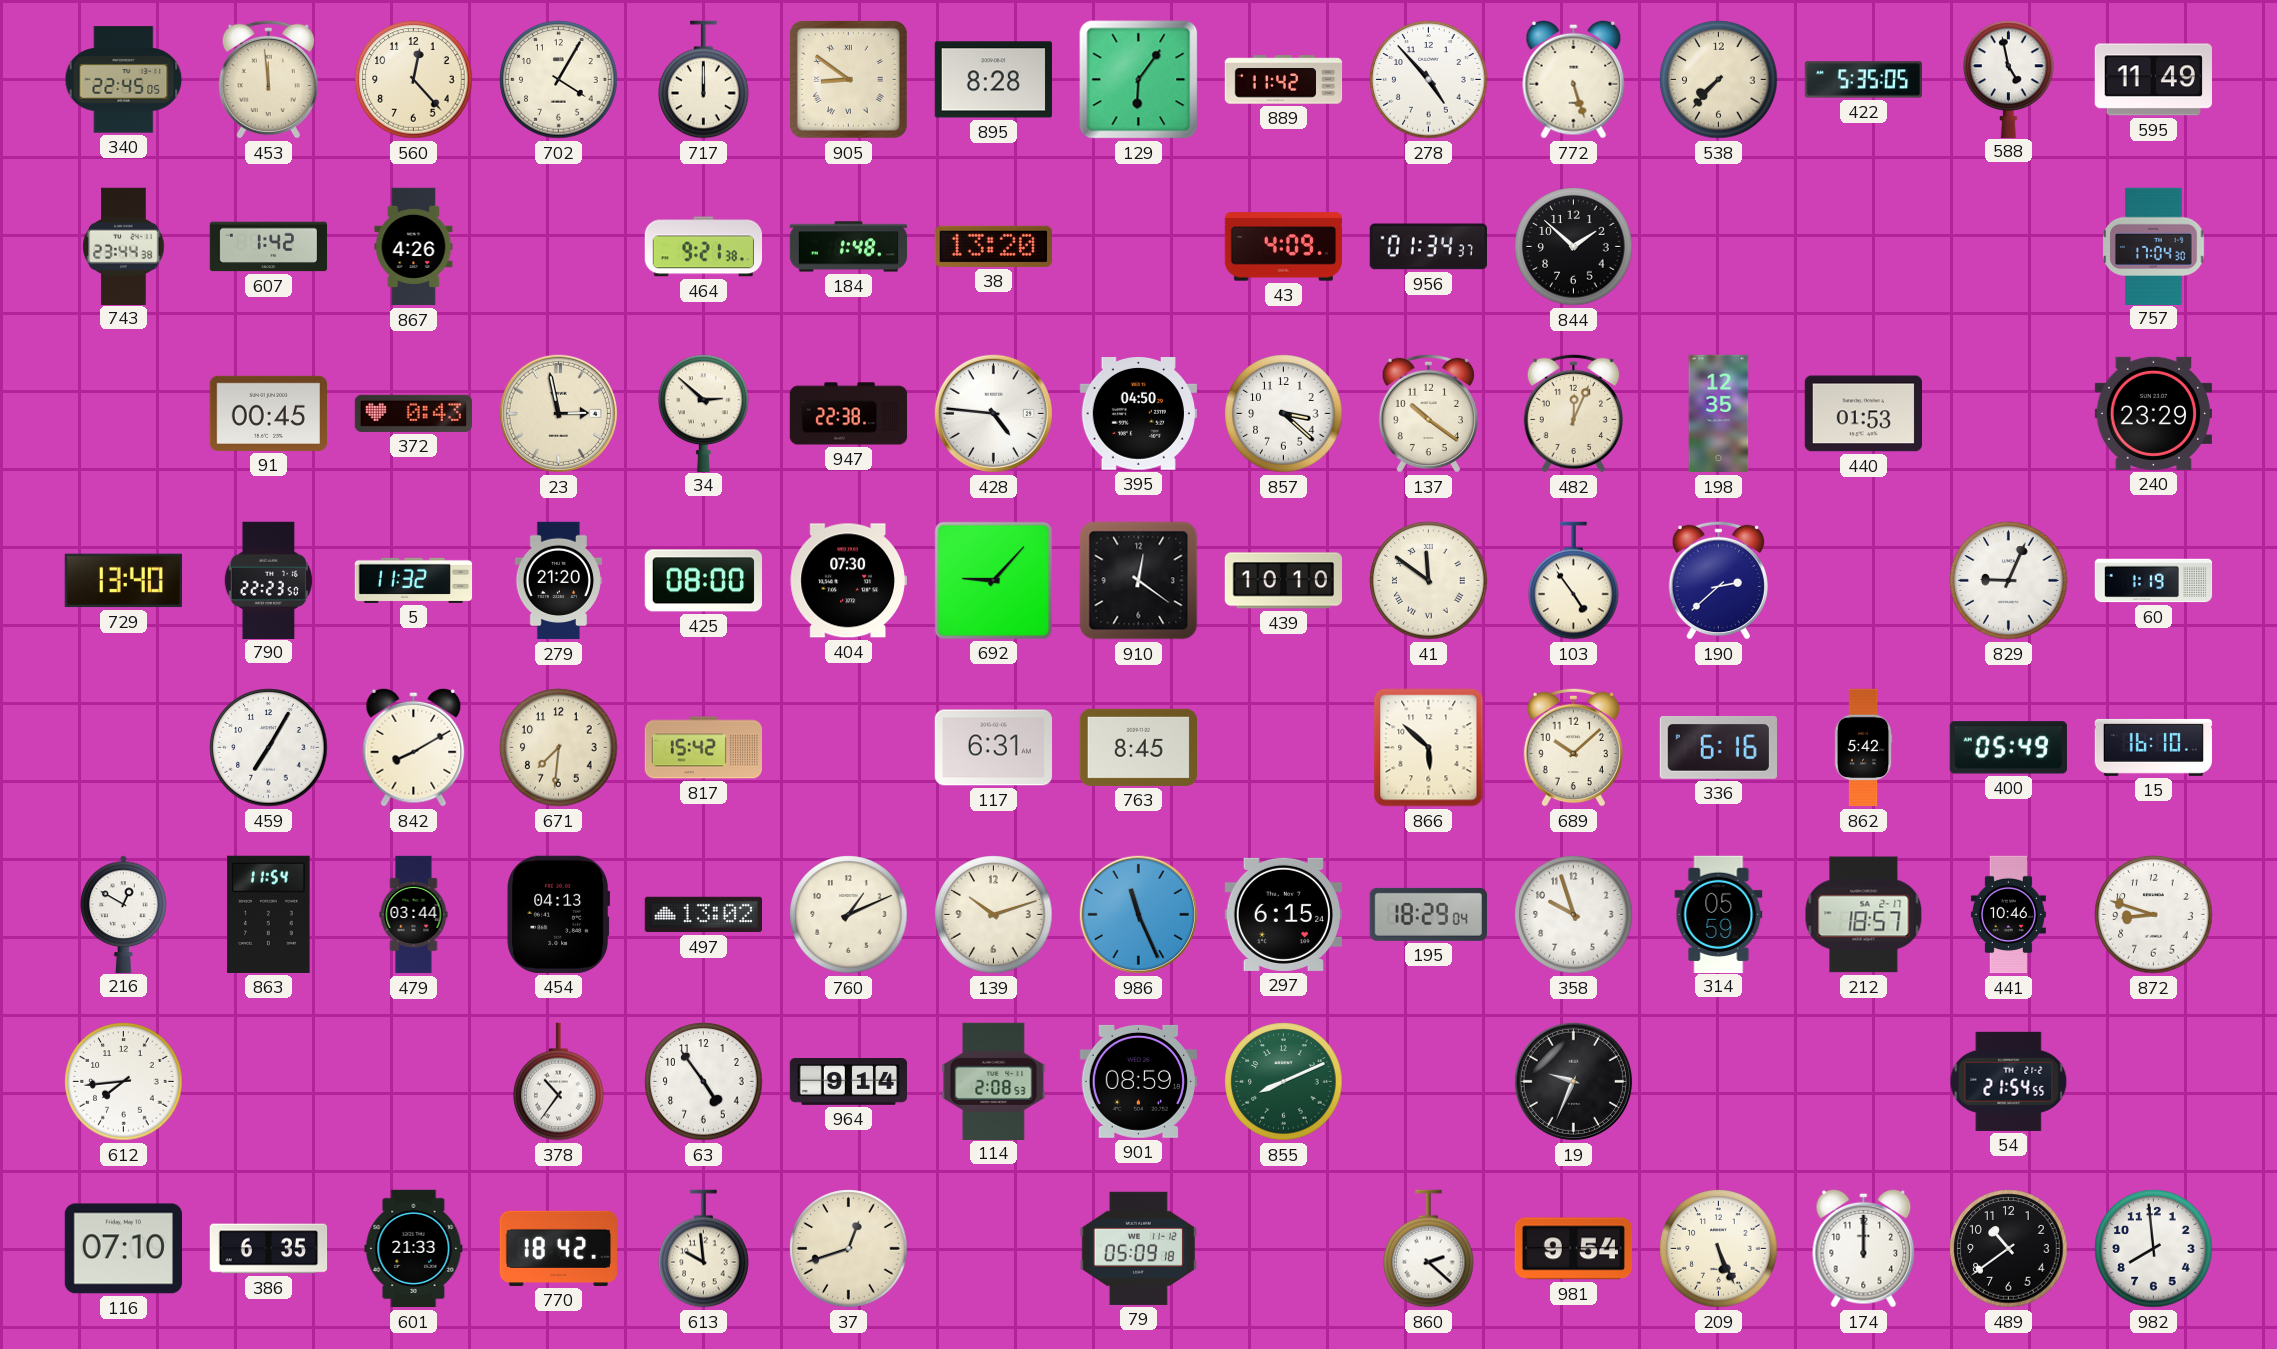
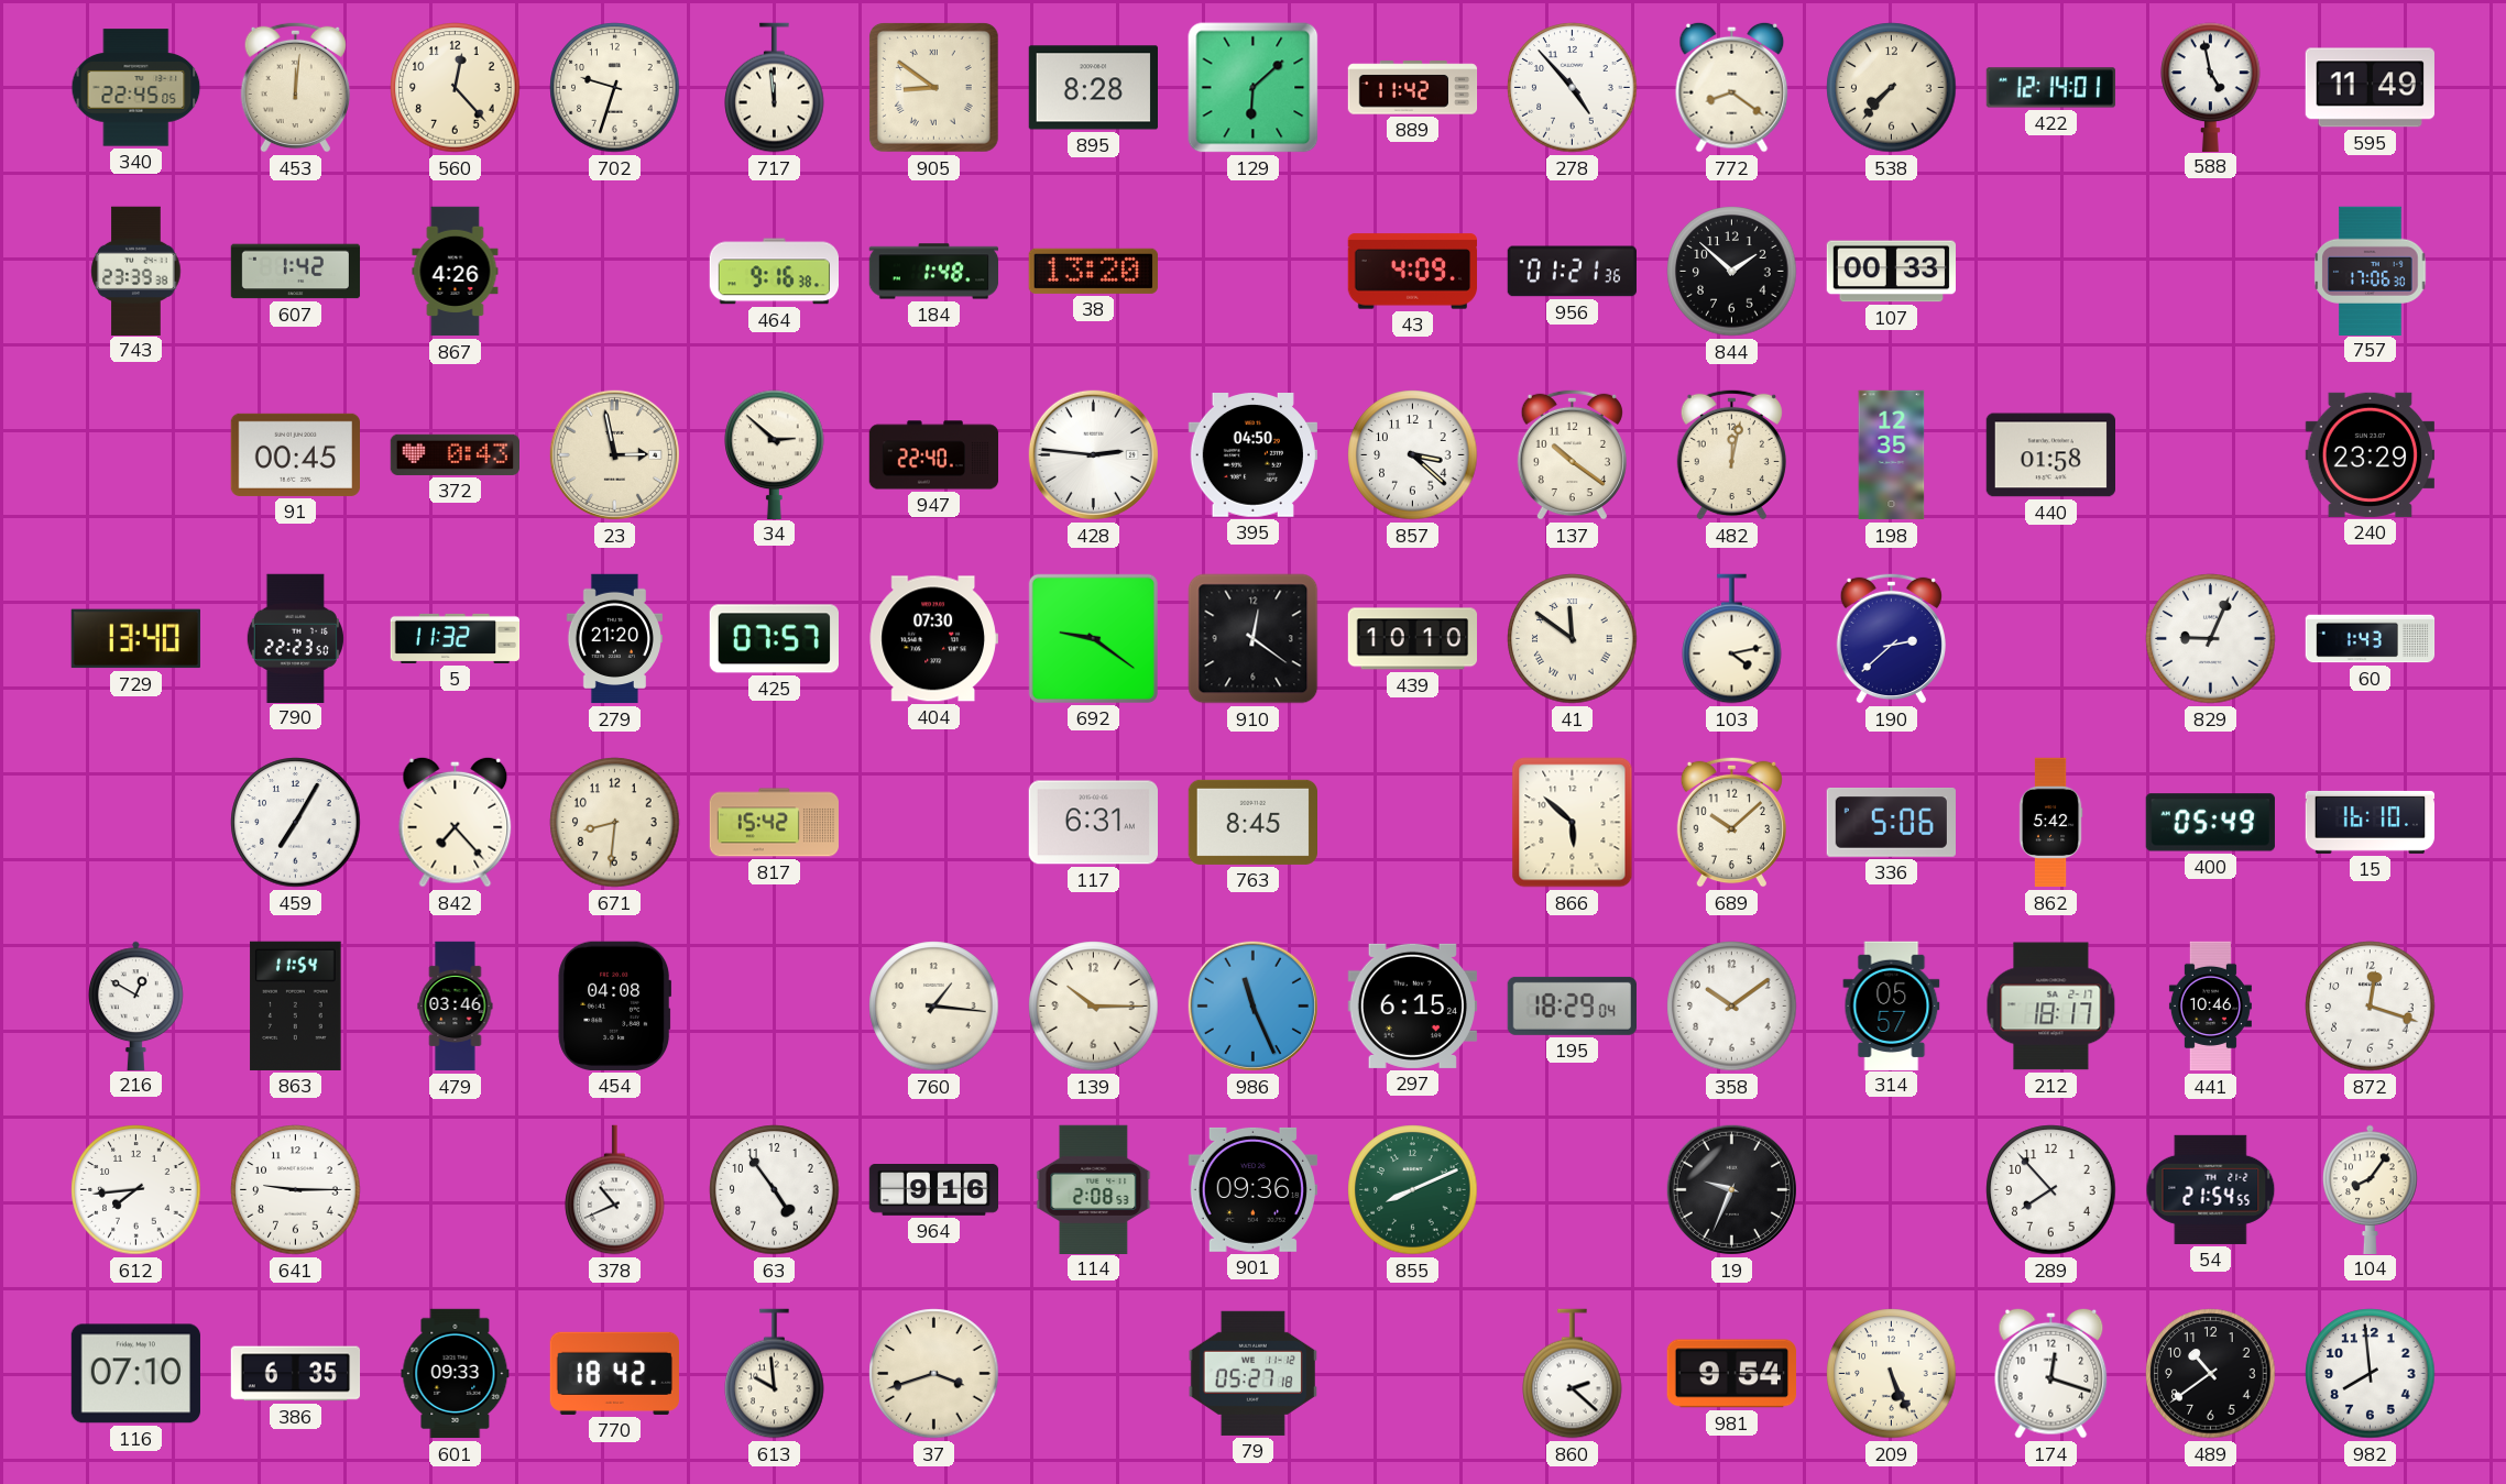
453: 11:59 -> 12:01
702: 4:05 -> 9:33
717: 12:00 -> 11:59
129: 6:06 -> 6:08
772: 5:27 -> 8:21
422: 5:35 -> 12:14
743: 23:44 -> 23:39
464: 9:21 -> 9:16
956: 01:34 -> 01:21
107: none -> 00:33
757: 17:04 -> 17:06
947: 22:38 -> 22:40
428: 4:46 -> 2:46
482: 12:04 -> 12:02
440: 01:53 -> 01:58
425: 08:00 -> 07:57
692: 9:07 -> 9:21
103: 4:54 -> 4:13
60: 1:19 -> 1:43
842: 8:10 -> 7:23
671: 7:31 -> 8:31
336: 6:16 -> 5:06
479: 03:44 -> 03:46
454: 04:13 -> 04:08
497: 13:02 -> none
760: 1:11 -> 1:16
139: 10:12 -> 10:15
358: 9:57 -> 10:09
314: 05:59 -> 05:57
212: 18:57 -> 18:17
872: 8:48 -> 12:18
641: none -> 9:15
378: 10:36 -> 10:41
964: 9:14 -> 9:16
901: 08:59 -> 09:36
289: none -> 7:53
104: none -> 8:06
601: 21:33 -> 09:33
37: 12:42 -> 3:42
79: 05:09 -> 05:27
174: 12:00 -> 12:18
